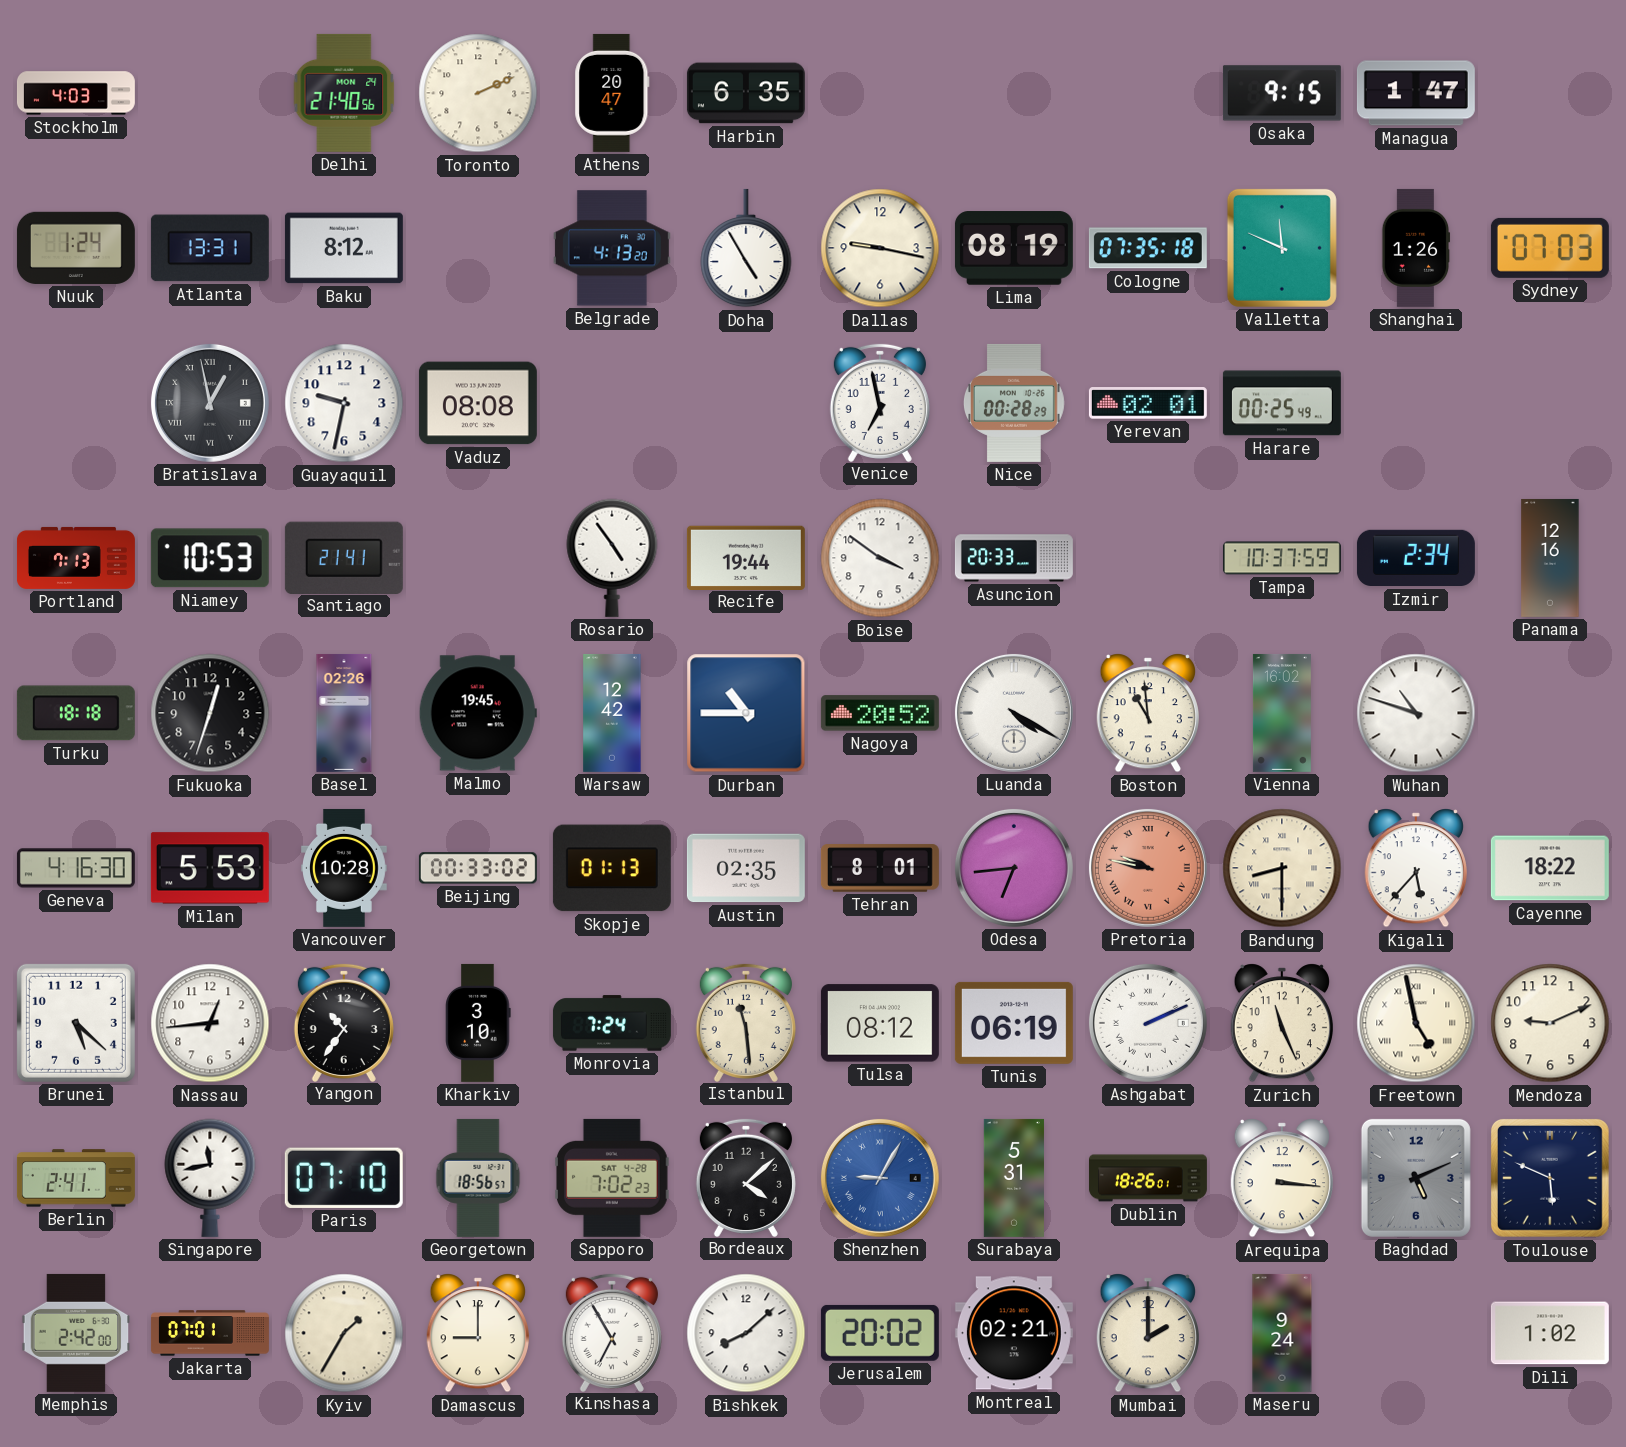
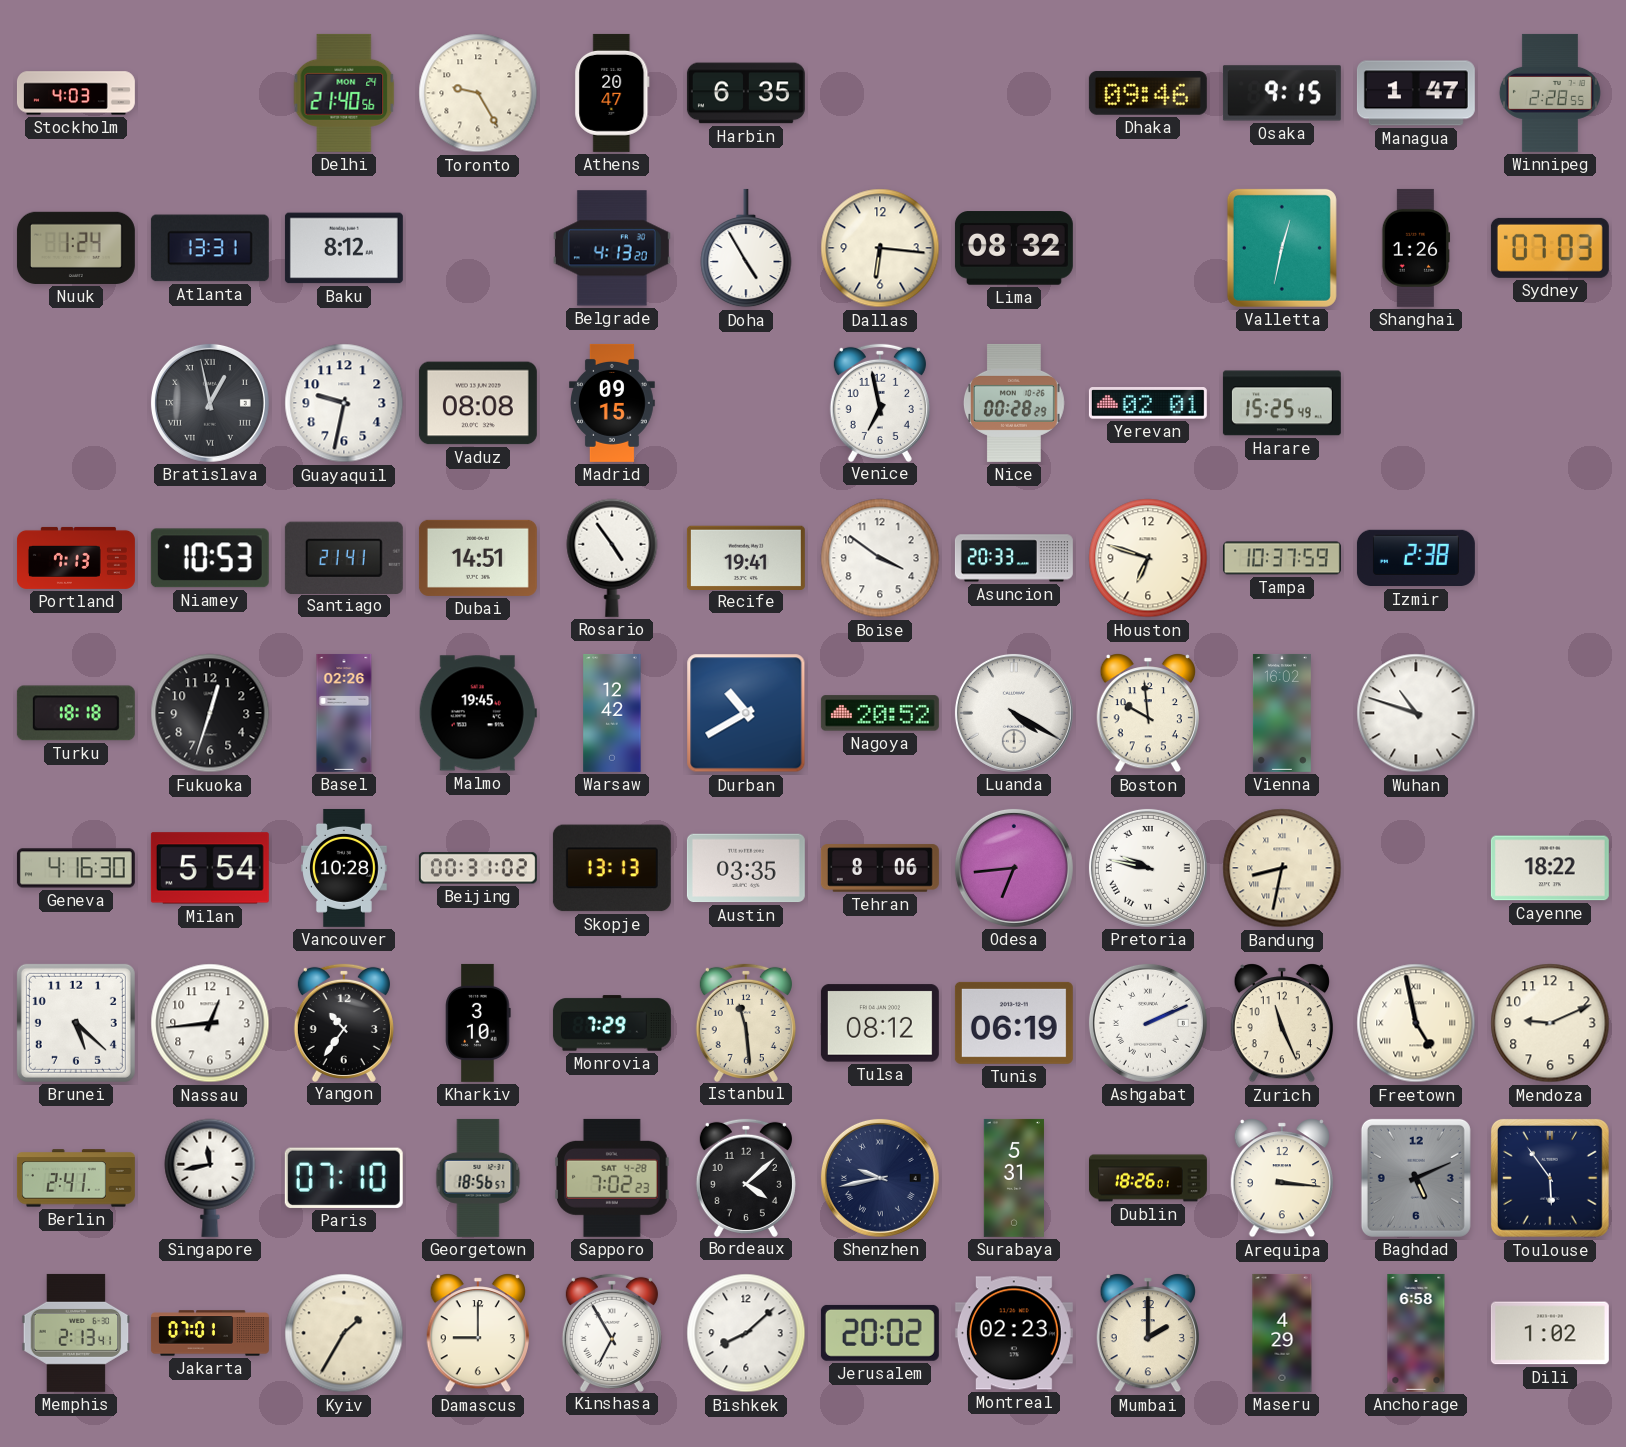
Toronto: 2:11 -> 9:25
Dhaka: none -> 09:46
Winnipeg: none -> 2:28
Dallas: 9:17 -> 6:16
Lima: 08:19 -> 08:32
Cologne: 07:35 -> none
Valletta: 11:49 -> 12:32
Madrid: none -> 09:15
Harare: 00:25 -> 15:25
Dubai: none -> 14:51
Recife: 19:44 -> 19:41
Houston: none -> 6:48
Izmir: 2:34 -> 2:38
Panama: 12:16 -> none
Durban: 10:45 -> 10:40
Boston: 10:59 -> 9:59
Milan: 5:53 -> 5:54
Beijing: 00:33 -> 00:31
Skopje: 01:13 -> 13:13
Austin: 02:35 -> 03:35
Tehran: 8:01 -> 8:06
Pretoria dial: salmon -> white
Bandung: 8:30 -> 8:32
Kigali: 5:37 -> none
Monrovia: 7:24 -> 7:29
Shenzhen: 9:05 -> 9:43
Shenzhen dial: blue -> navy
Toulouse: 5:49 -> 5:54
Memphis: 2:42 -> 2:13
Montreal: 02:21 -> 02:23
Maseru: 9:24 -> 4:29
Anchorage: none -> 6:58
